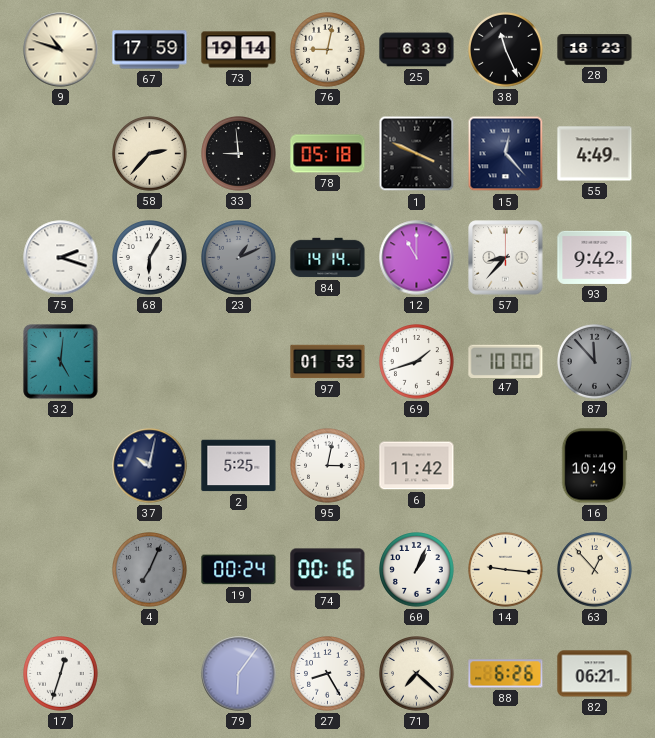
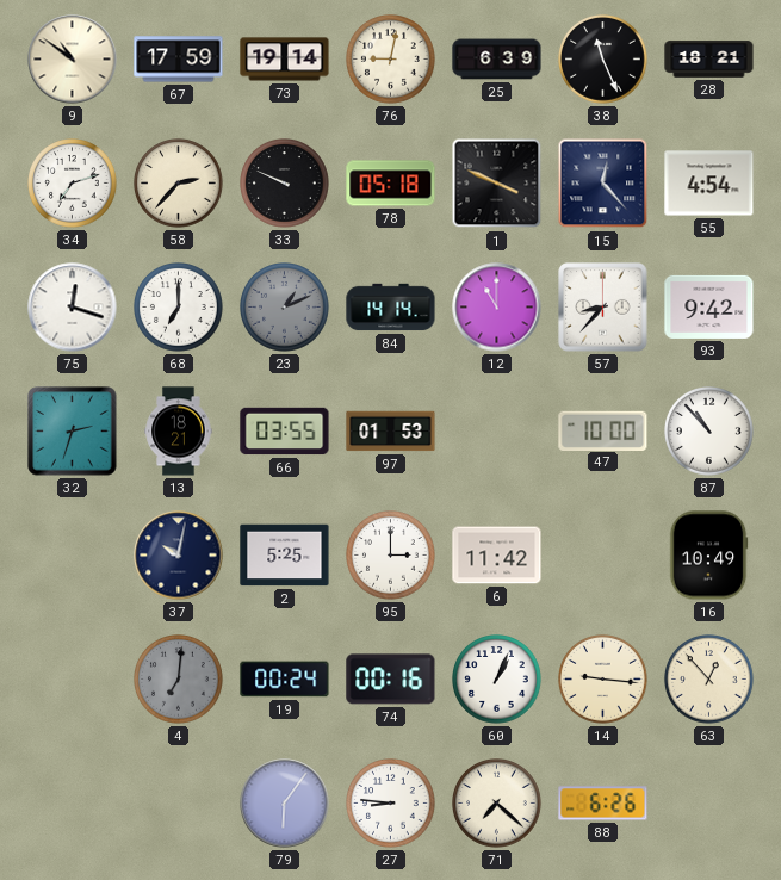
9: 10:48 -> 10:51
28: 18:23 -> 18:21
34: none -> 7:12
33: 8:59 -> 9:49
55: 4:49 -> 4:54
75: 2:18 -> 12:18
68: 6:05 -> 7:00
32: 5:01 -> 2:33
13: none -> 18:21
66: none -> 03:55
69: 1:42 -> none
87: 11:53 -> 10:53
87 dial: grey -> white
95: 3:02 -> 3:00
4: 7:04 -> 7:01
17: 12:33 -> none
27: 8:25 -> 8:46
82: 06:21 -> none
